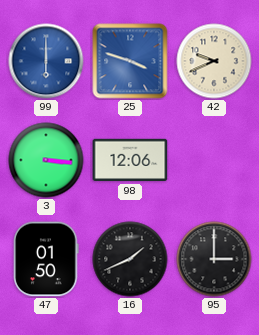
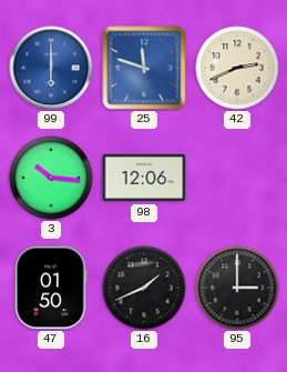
25: 3:48 -> 11:48
42: 9:41 -> 2:41
3: 3:16 -> 10:16
